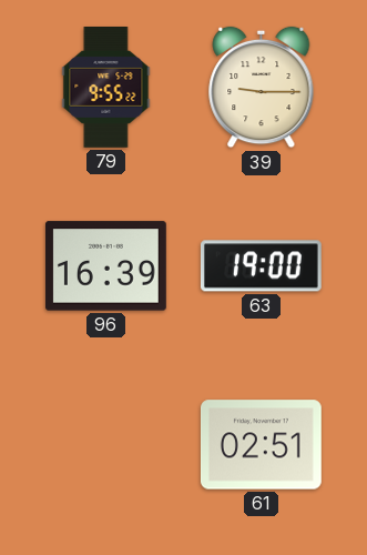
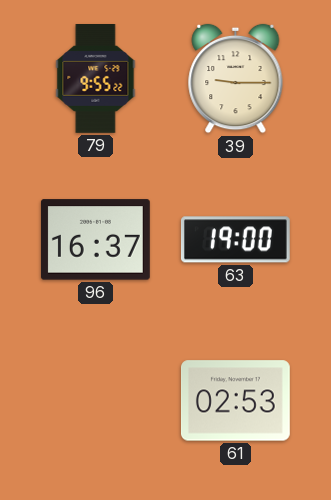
96: 16:39 -> 16:37
61: 02:51 -> 02:53
